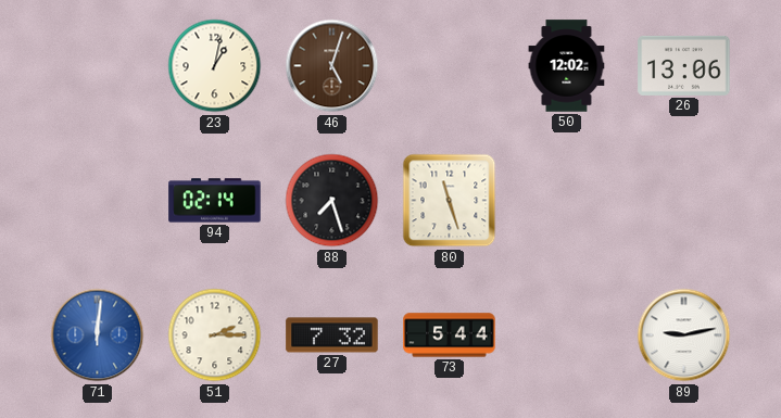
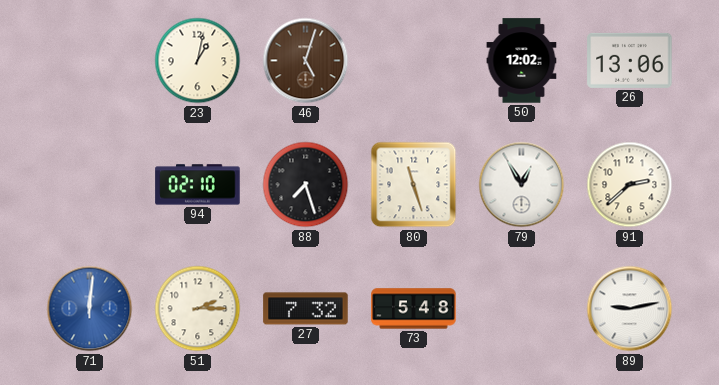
94: 02:14 -> 02:10
79: none -> 12:55
91: none -> 2:38
73: 5:44 -> 5:48
